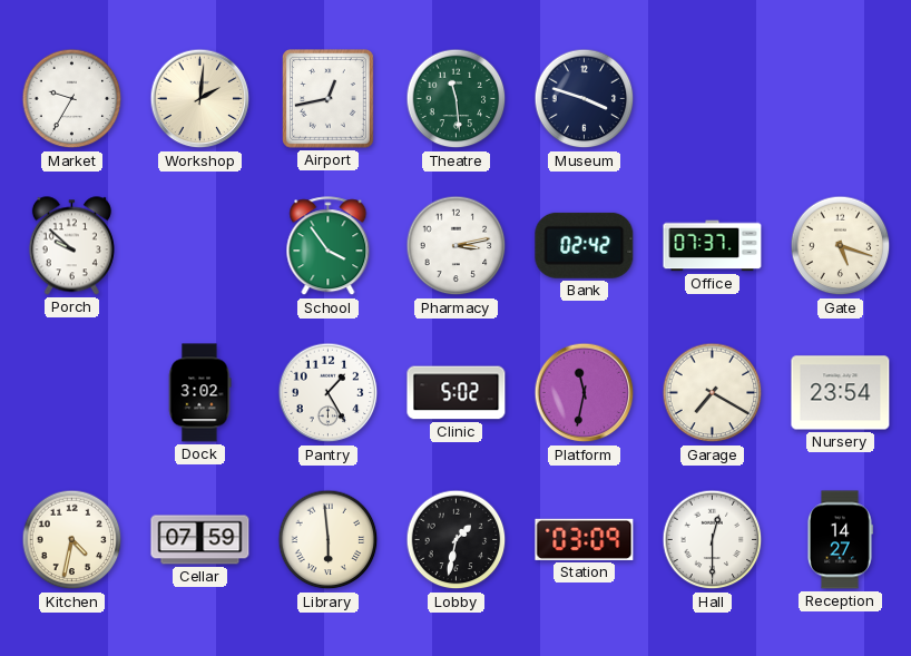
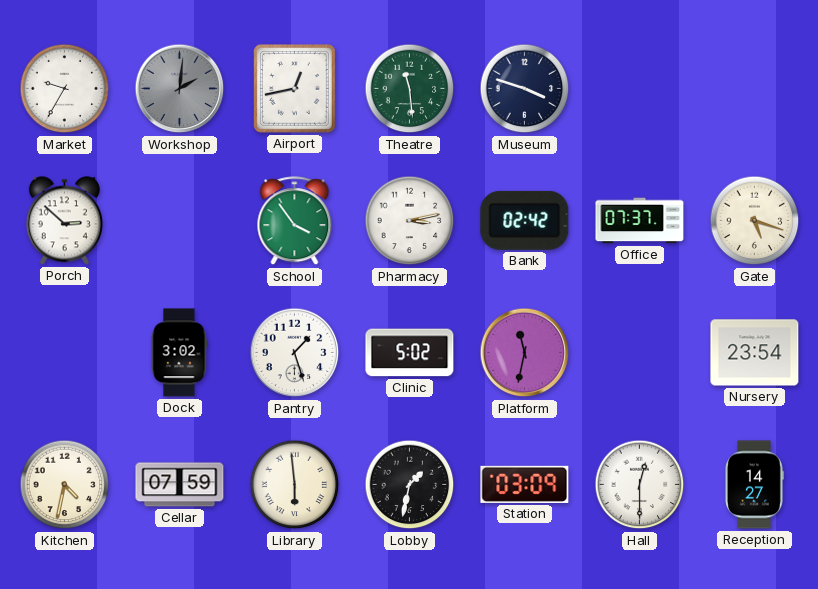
Workshop dial: cream -> grey
Porch: 9:52 -> 2:52
Pantry: 1:25 -> 1:27
Garage: 7:20 -> none
